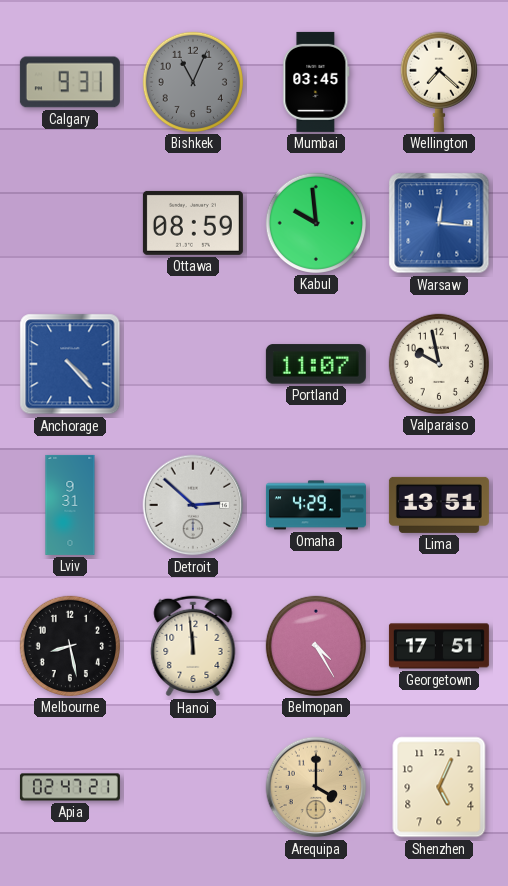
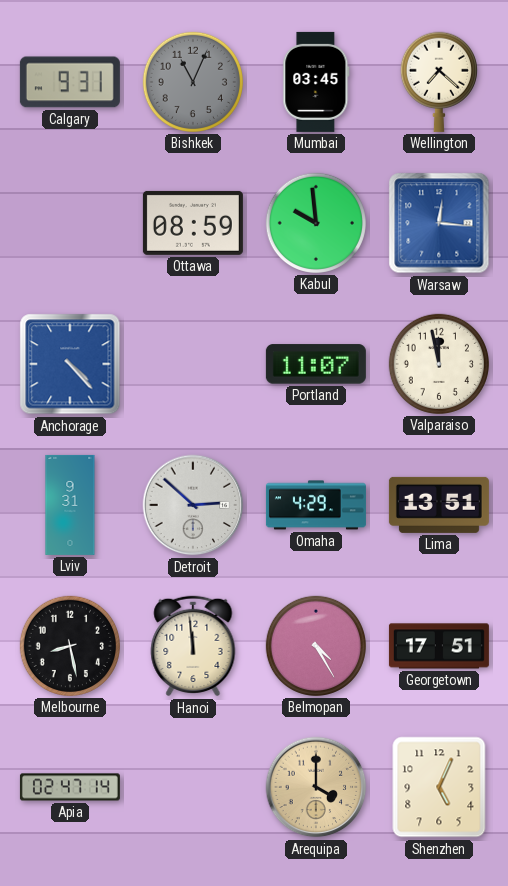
Valparaiso: 9:58 -> 11:58
Apia: 02:47:21 -> 02:47:14
